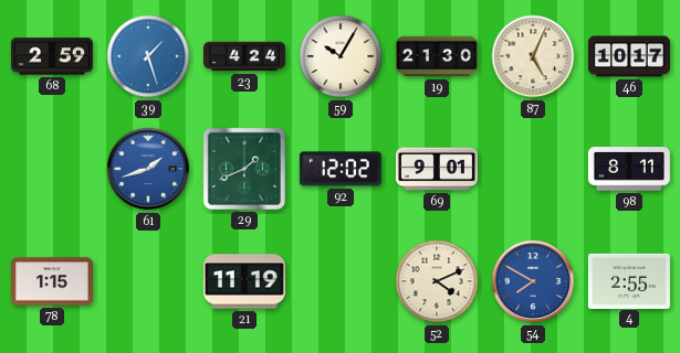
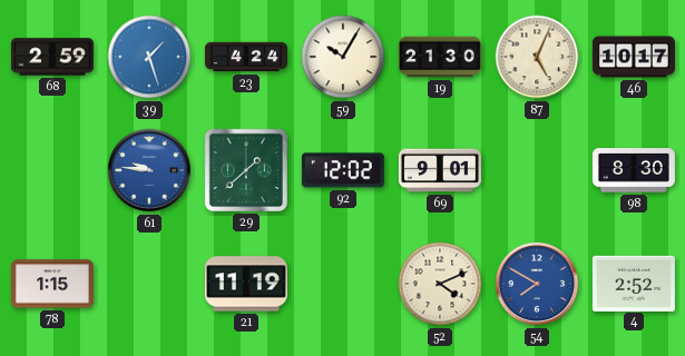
61: 1:42 -> 9:46
29: 1:41 -> 1:38
98: 8:11 -> 8:30
4: 2:55 -> 2:52
